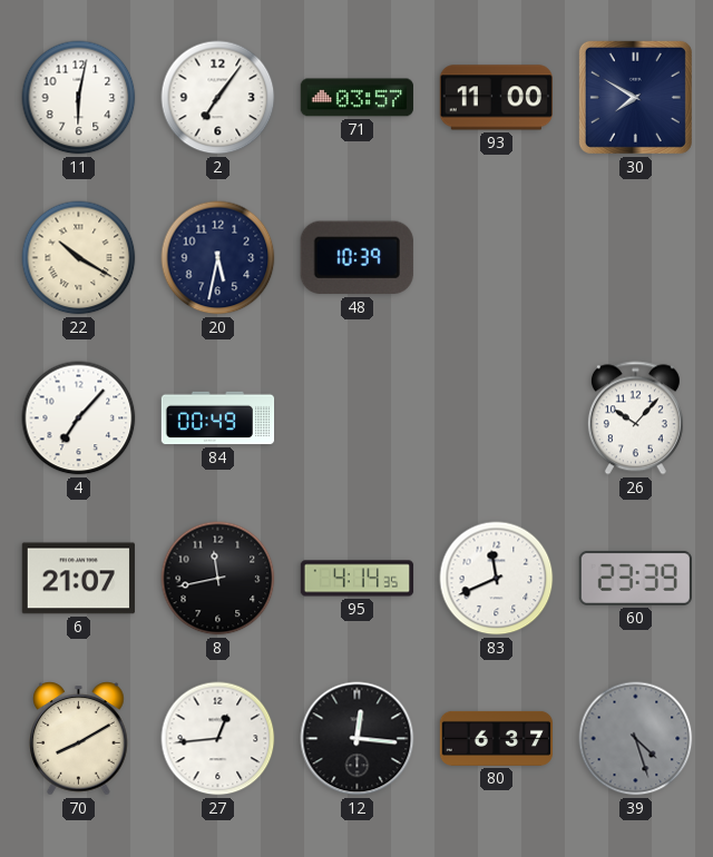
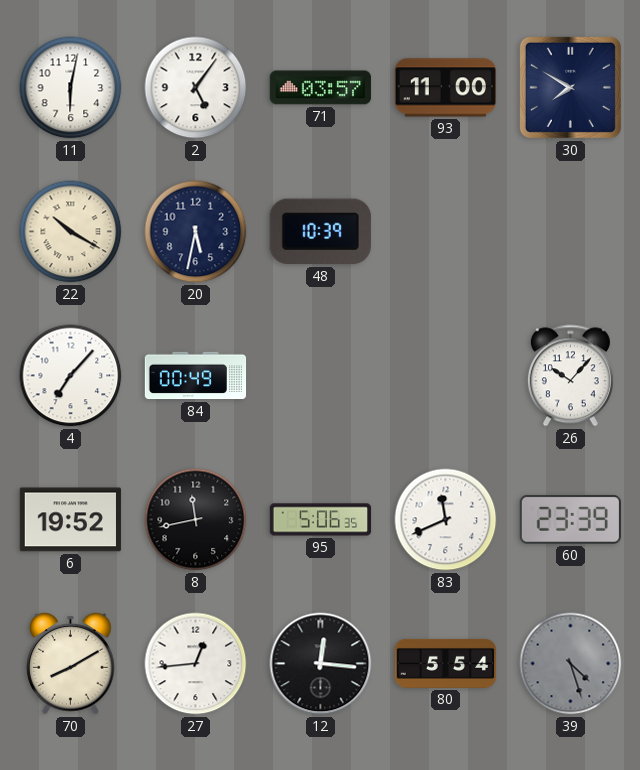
2: 7:06 -> 5:06
6: 21:07 -> 19:52
95: 4:14 -> 5:06
80: 6:37 -> 5:54
